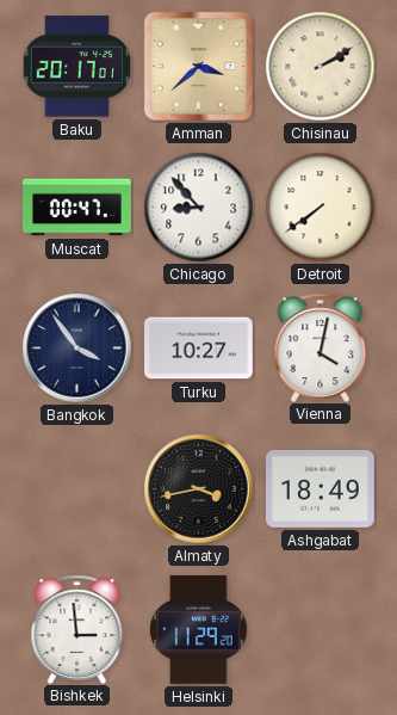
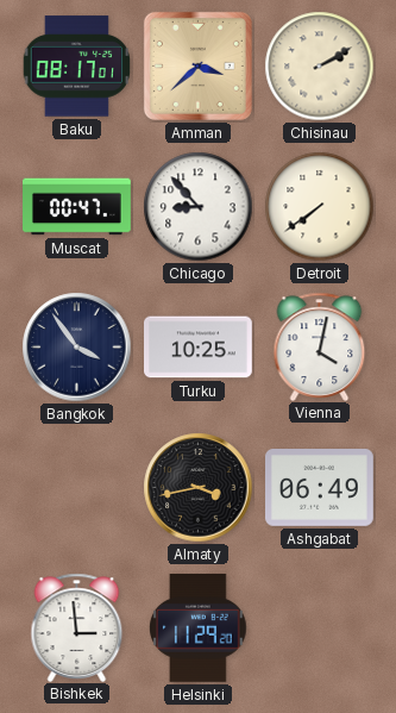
Baku: 20:17 -> 08:17
Turku: 10:27 -> 10:25
Ashgabat: 18:49 -> 06:49
